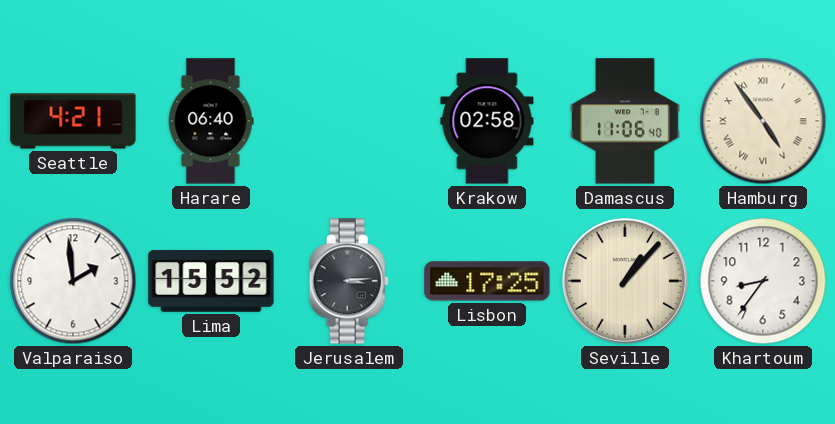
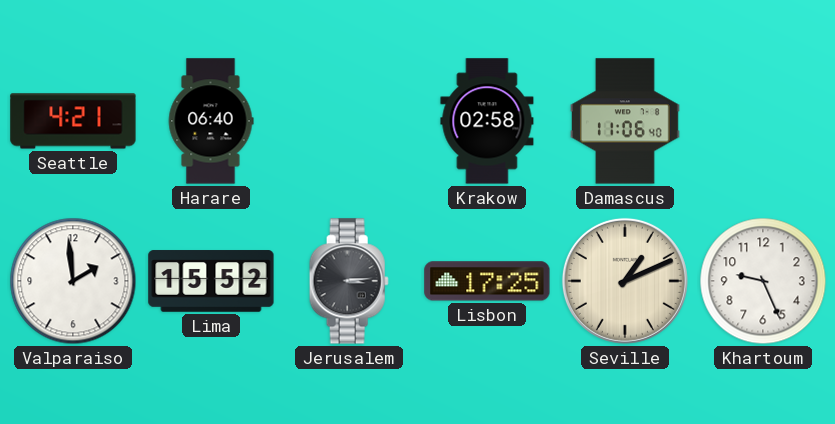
Hamburg: 4:54 -> none
Seville: 1:07 -> 1:11
Khartoum: 8:36 -> 9:26
